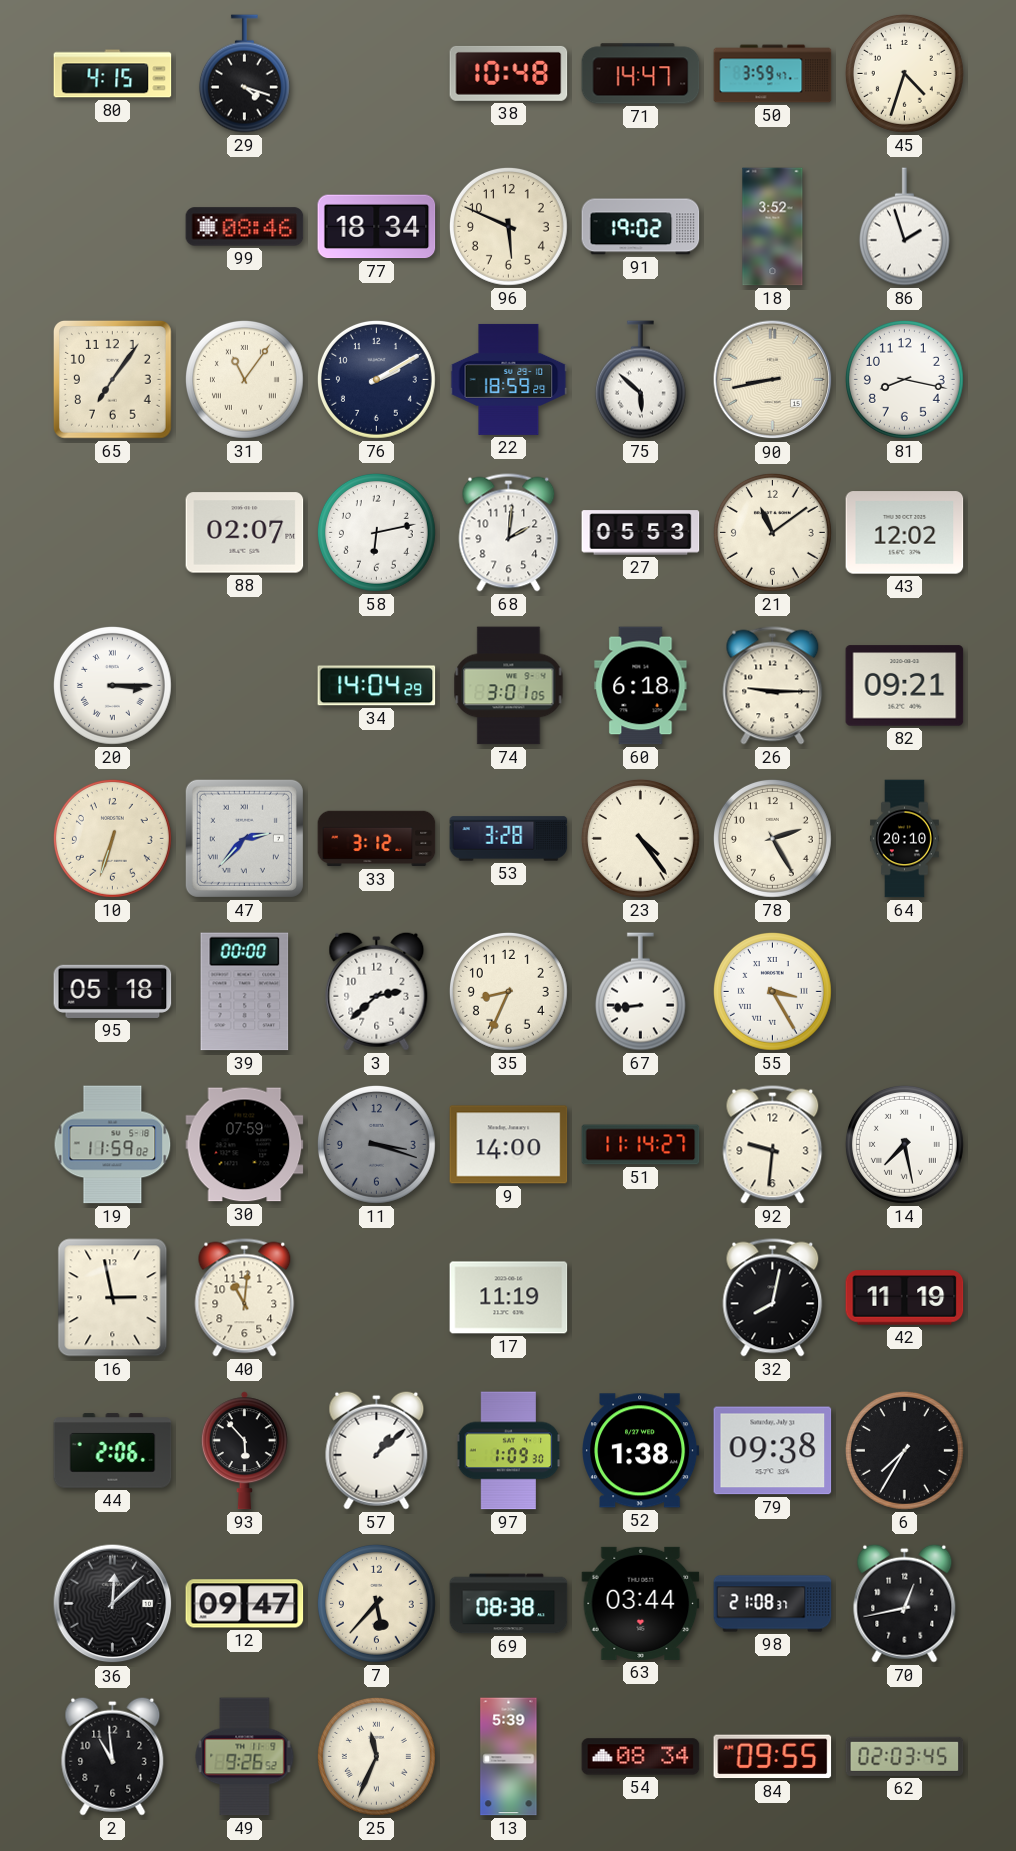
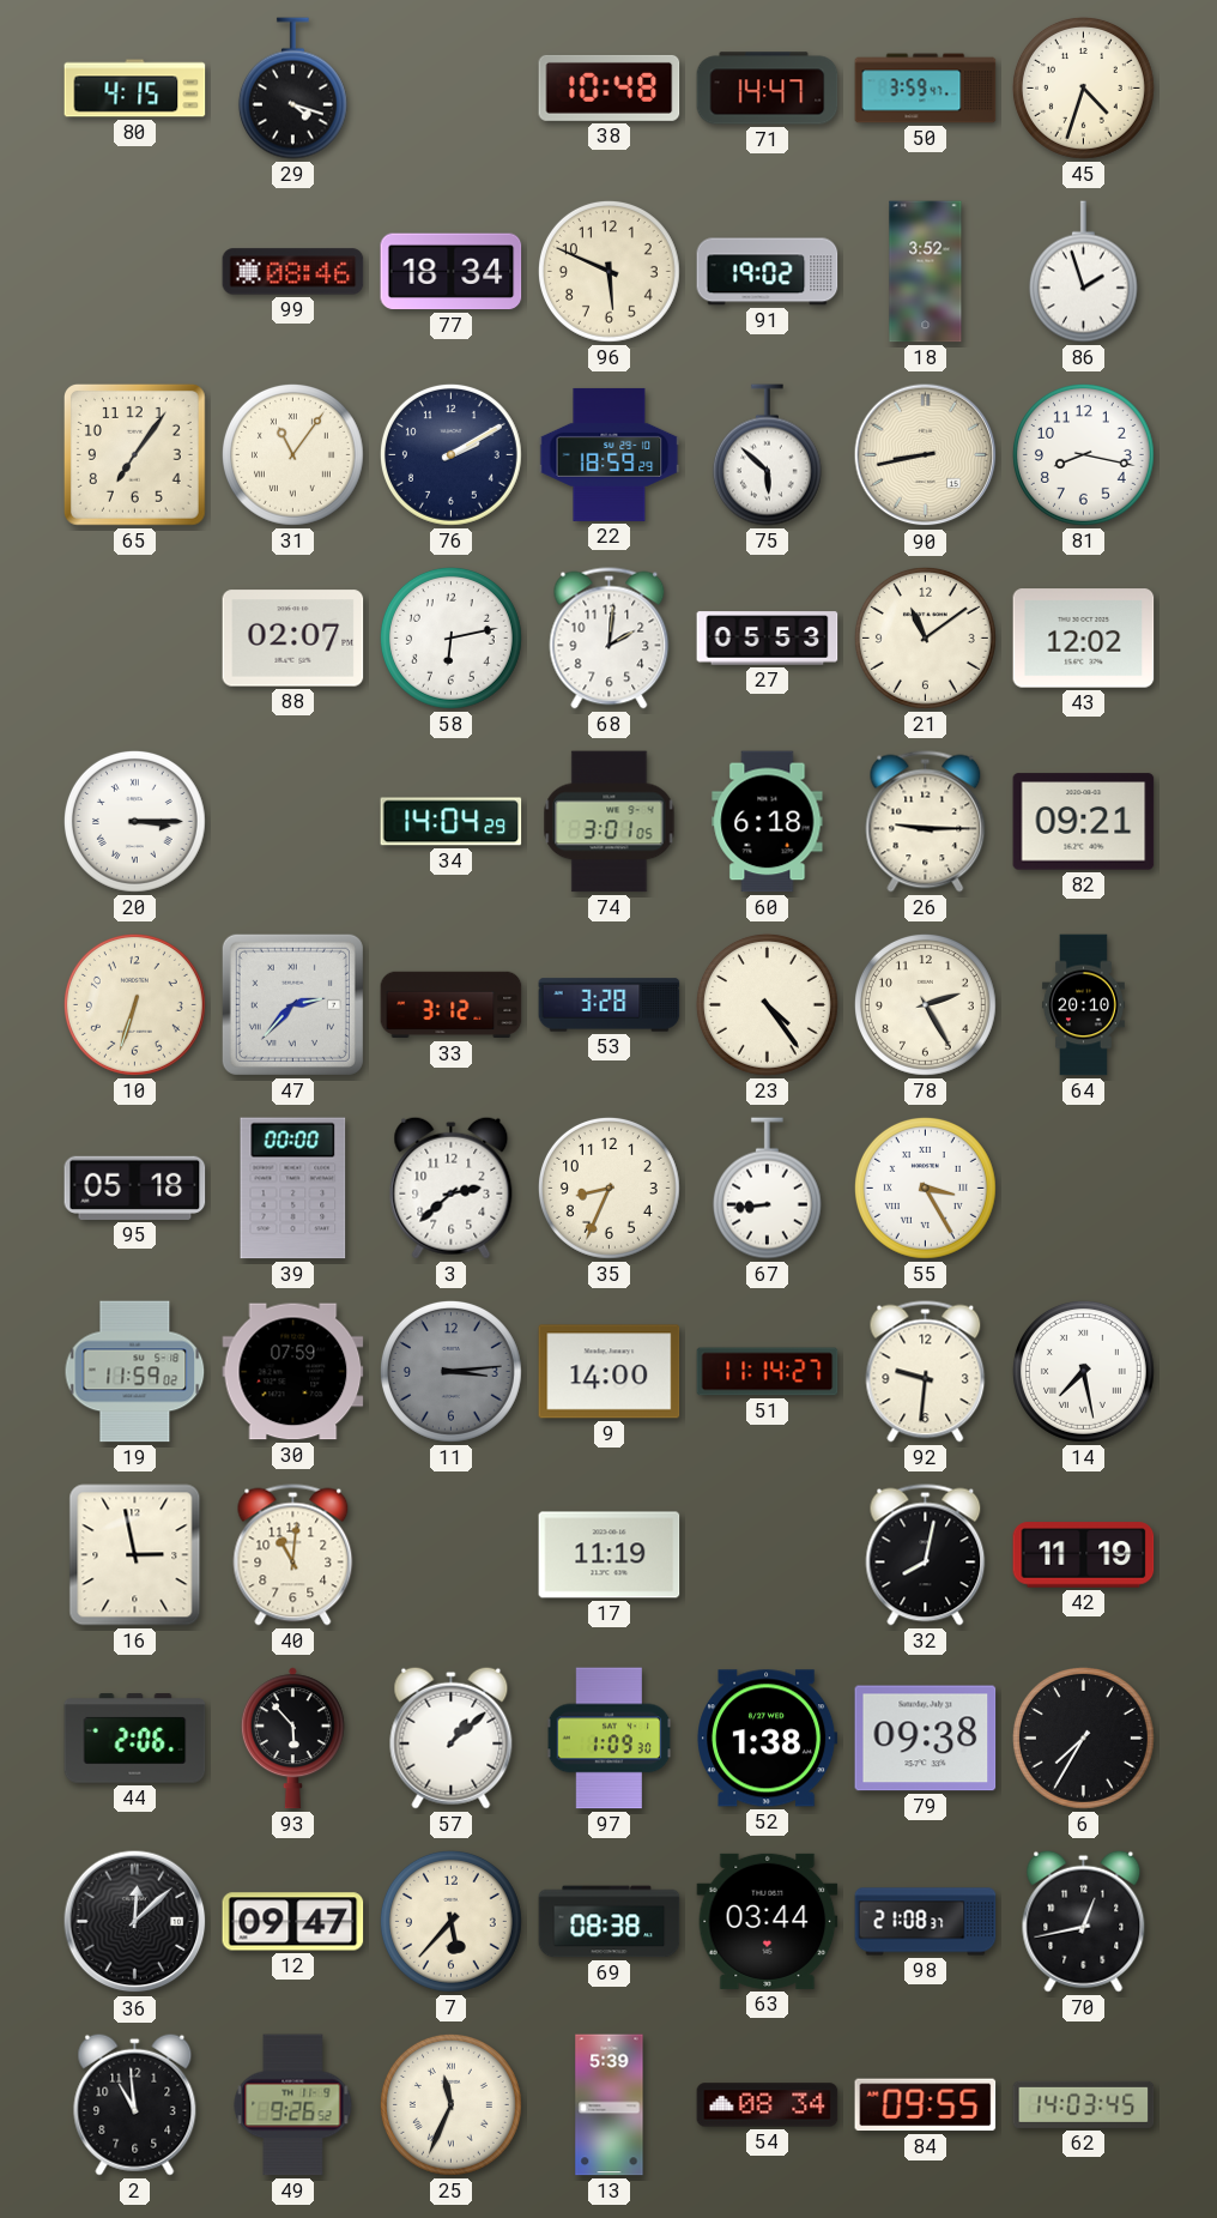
11: 3:18 -> 3:14
62: 02:03 -> 14:03
